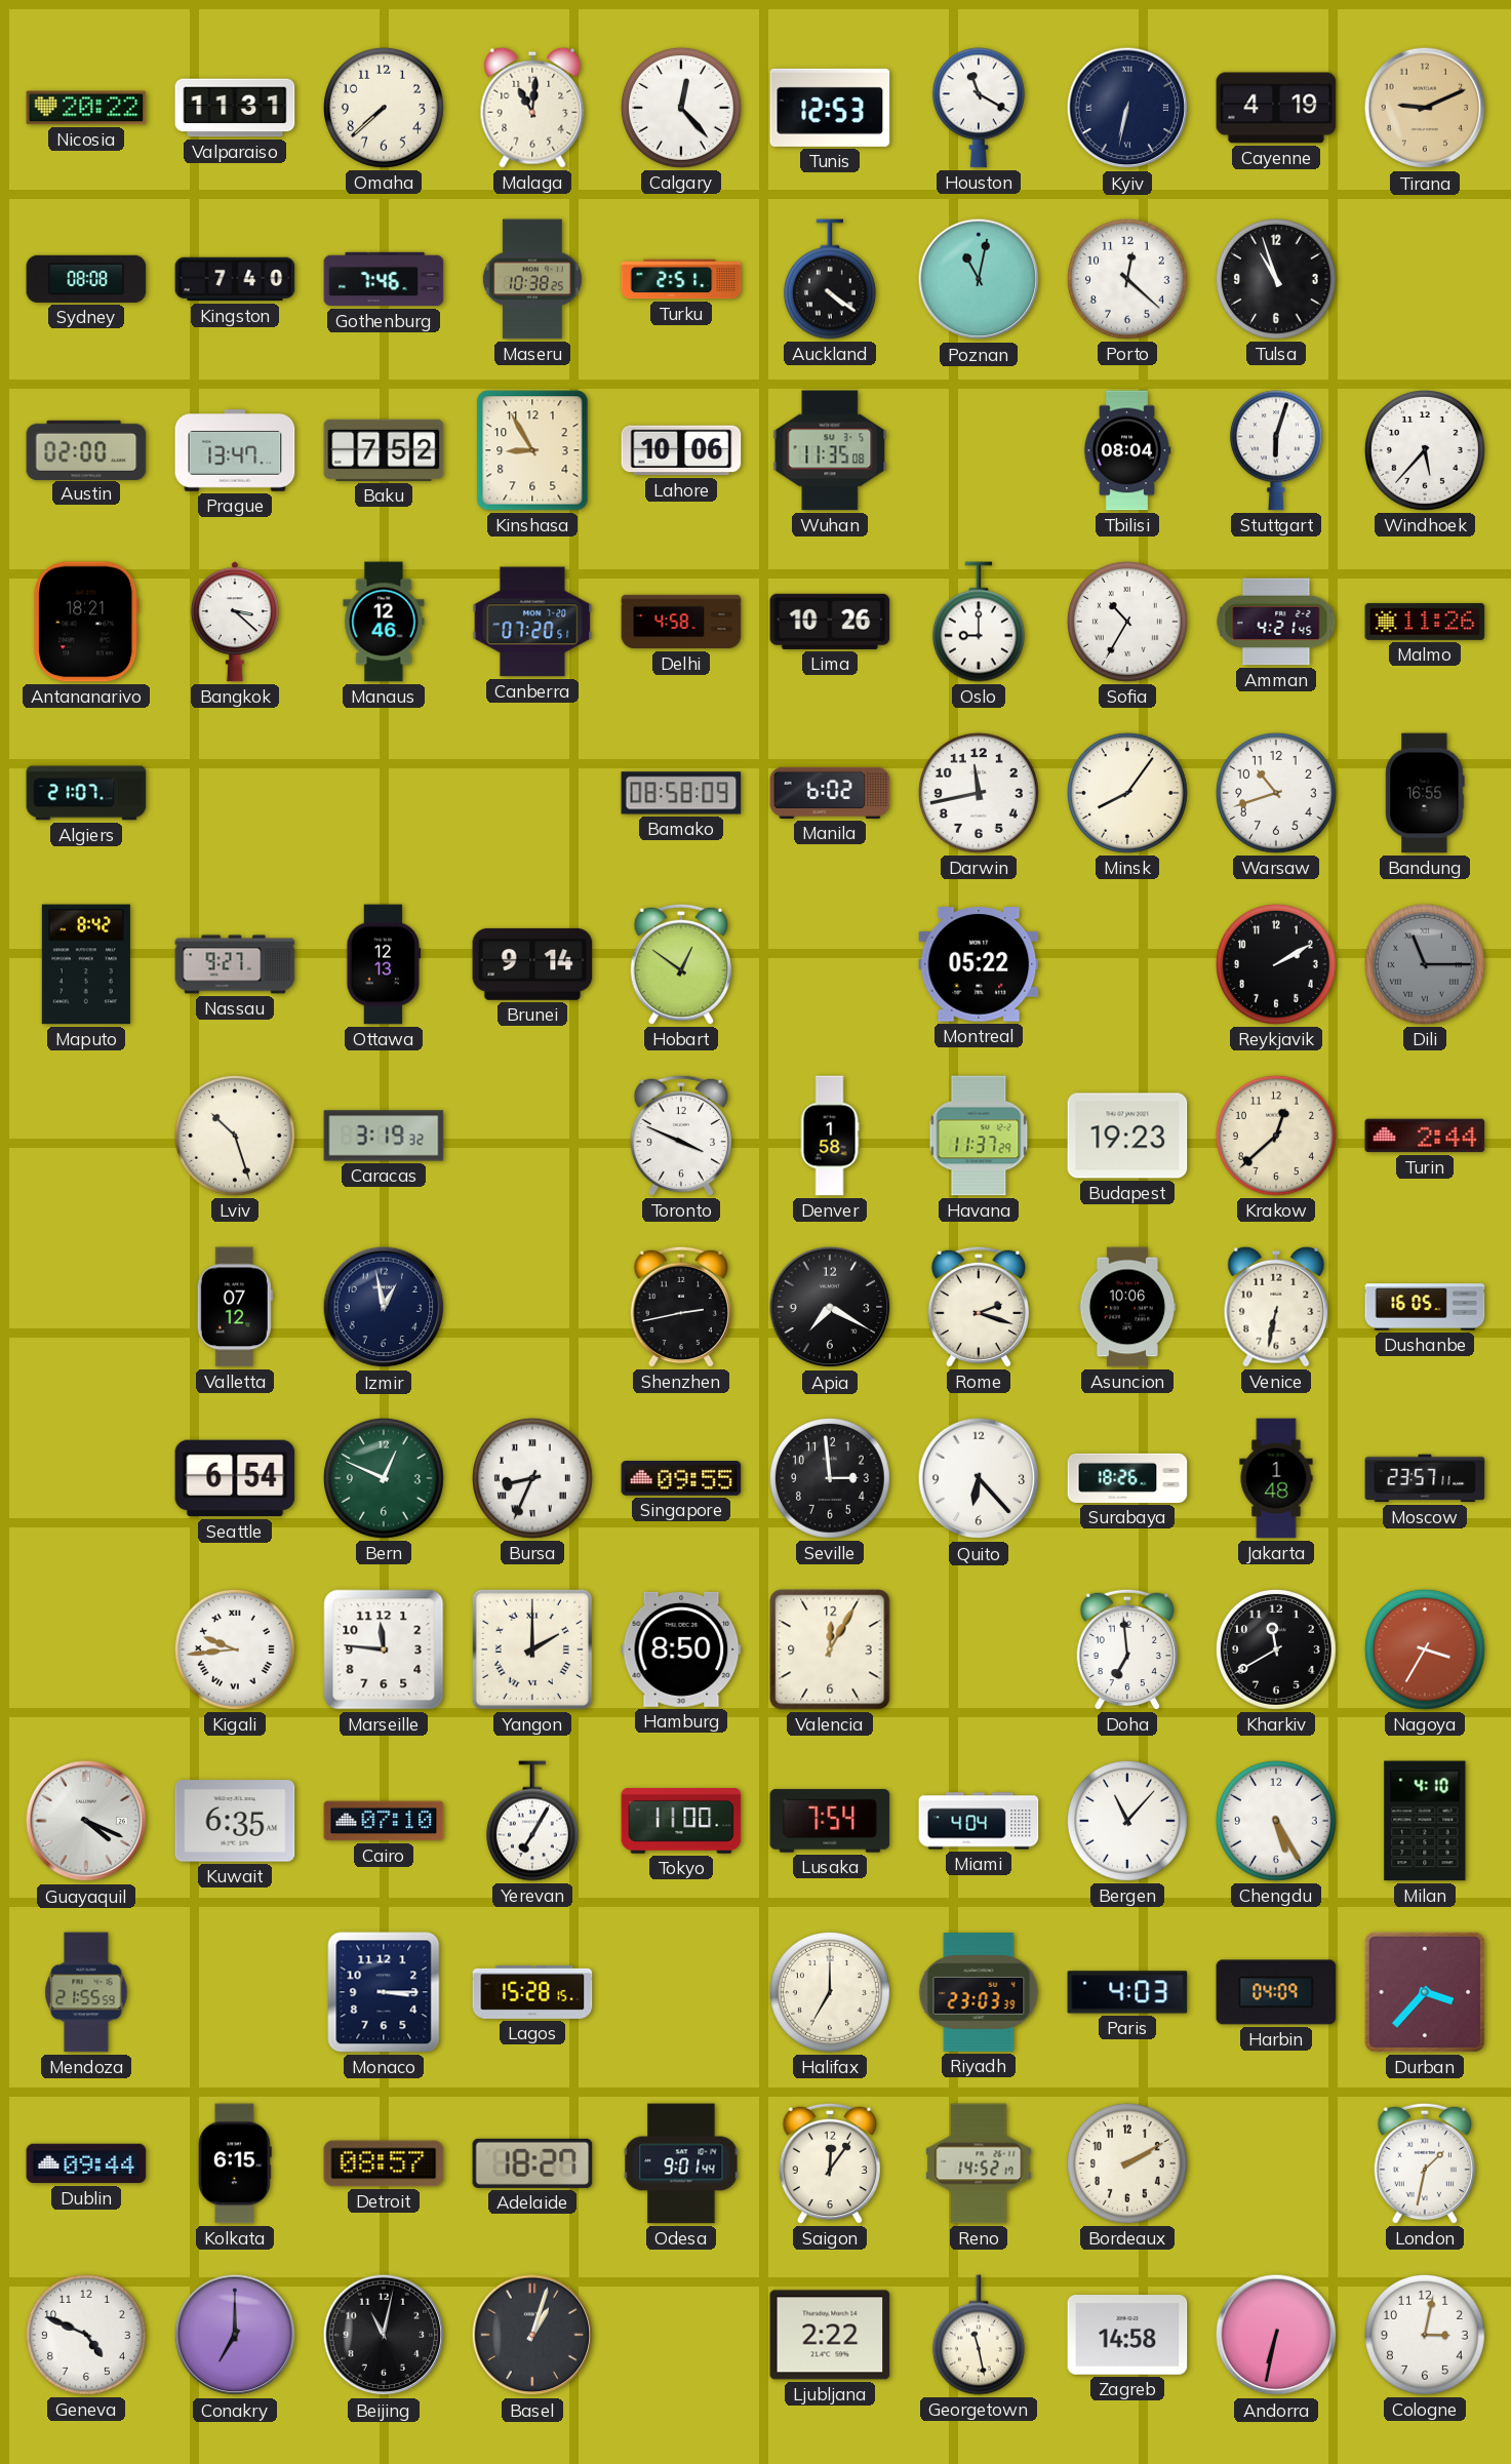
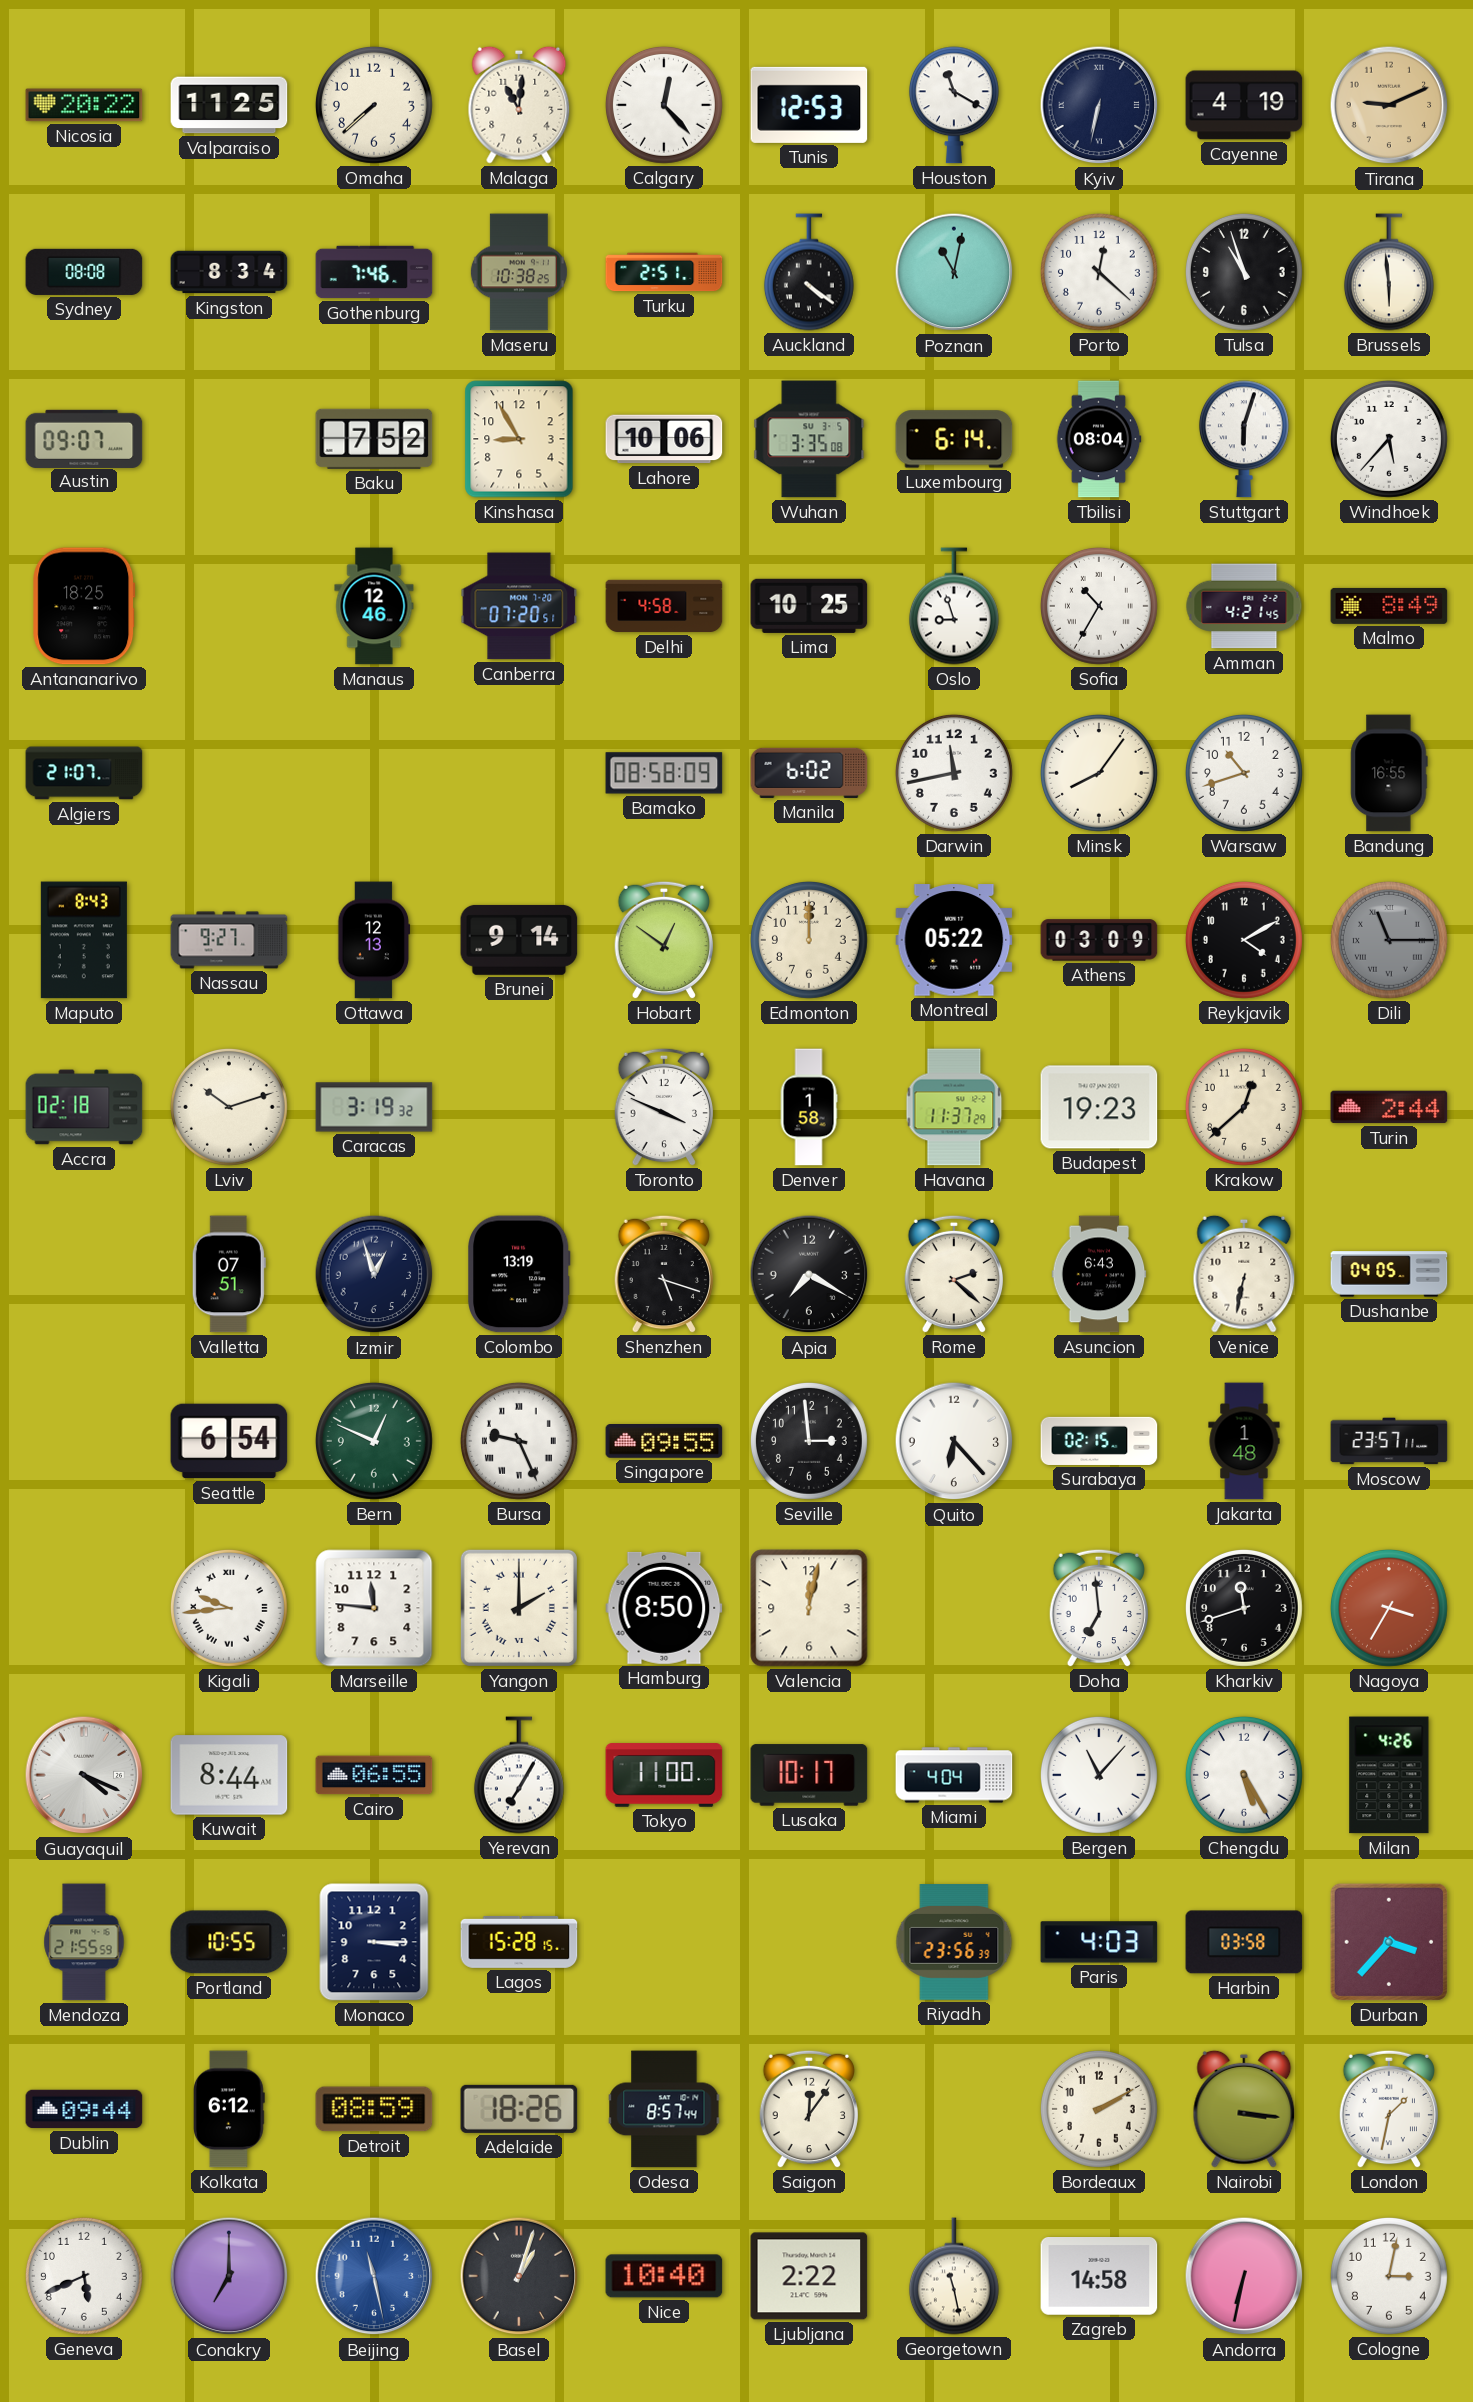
Valparaiso: 11:31 -> 11:25
Kingston: 7:40 -> 8:34
Brussels: none -> 5:59
Austin: 02:00 -> 09:07
Prague: 13:47 -> none
Wuhan: 11:35 -> 3:35
Luxembourg: none -> 6:14
Antananarivo: 18:21 -> 18:25
Bangkok: 3:22 -> none
Lima: 10:26 -> 10:25
Oslo: 9:00 -> 8:57
Malmo: 11:26 -> 8:49
Maputo: 8:42 -> 8:43
Edmonton: none -> 12:00
Athens: none -> 03:09
Reykjavik: 2:10 -> 4:10
Accra: none -> 02:18
Lviv: 10:27 -> 10:12
Valletta: 07:12 -> 07:51
Izmir: 12:58 -> 12:57
Colombo: none -> 13:19
Shenzhen: 2:43 -> 5:18
Rome: 2:18 -> 2:22
Asuncion: 10:06 -> 6:43
Dushanbe: 16:05 -> 04:05
Bursa: 8:34 -> 9:26
Surabaya: 18:26 -> 02:15
Valencia: 12:05 -> 12:02
Kharkiv: 11:40 -> 11:42
Kuwait: 6:35 -> 8:44
Cairo: 07:10 -> 06:55
Lusaka: 7:54 -> 10:17
Milan: 4:10 -> 4:26
Portland: none -> 10:55
Halifax: 7:00 -> none
Riyadh: 23:03 -> 23:56
Harbin: 04:09 -> 03:58
Kolkata: 6:15 -> 6:12
Detroit: 08:57 -> 08:59
Adelaide: 18:27 -> 18:26
Odesa: 9:01 -> 8:57
Reno: 14:52 -> none
Nairobi: none -> 3:16
Geneva: 4:49 -> 5:41
Beijing: 11:02 -> 11:28
Beijing dial: black -> blue
Nice: none -> 10:40
